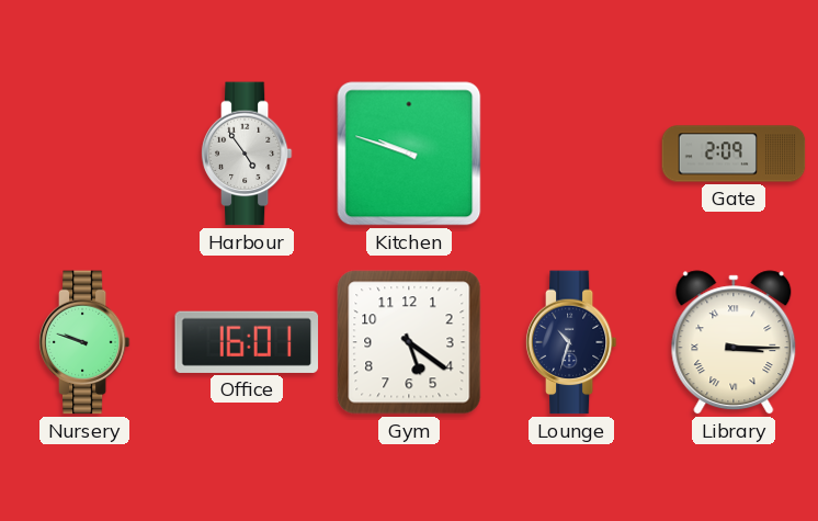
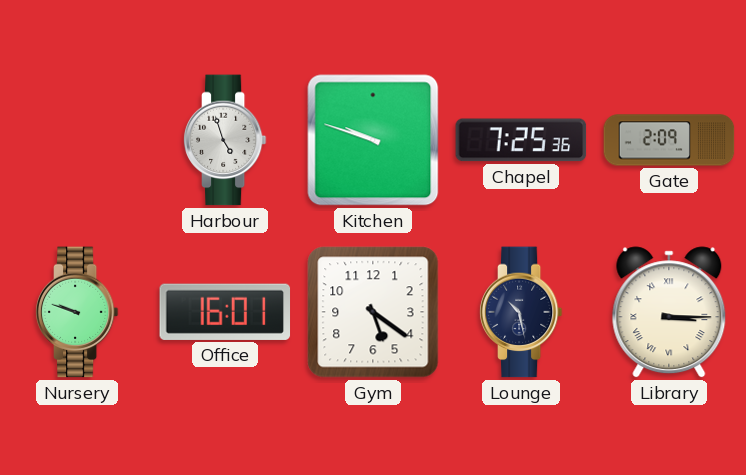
Harbour: 4:54 -> 4:57
Chapel: none -> 7:25
Lounge: 10:33 -> 10:28
